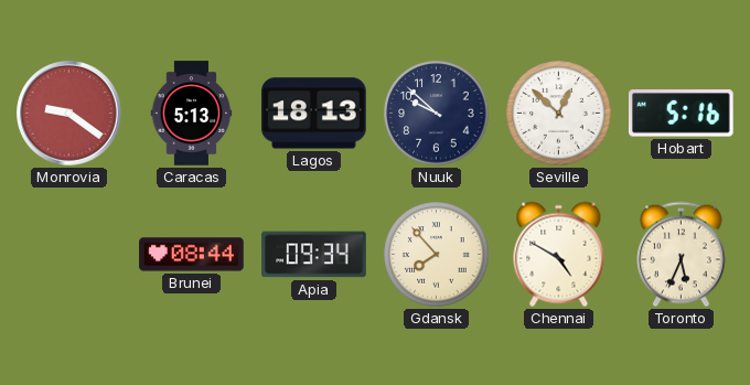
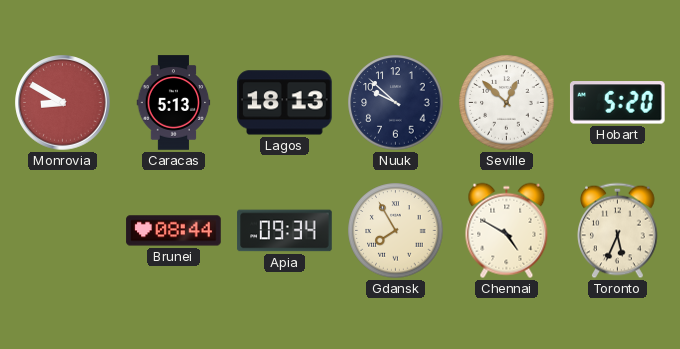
Monrovia: 9:21 -> 8:50
Hobart: 5:16 -> 5:20
Gdansk: 7:53 -> 7:55
